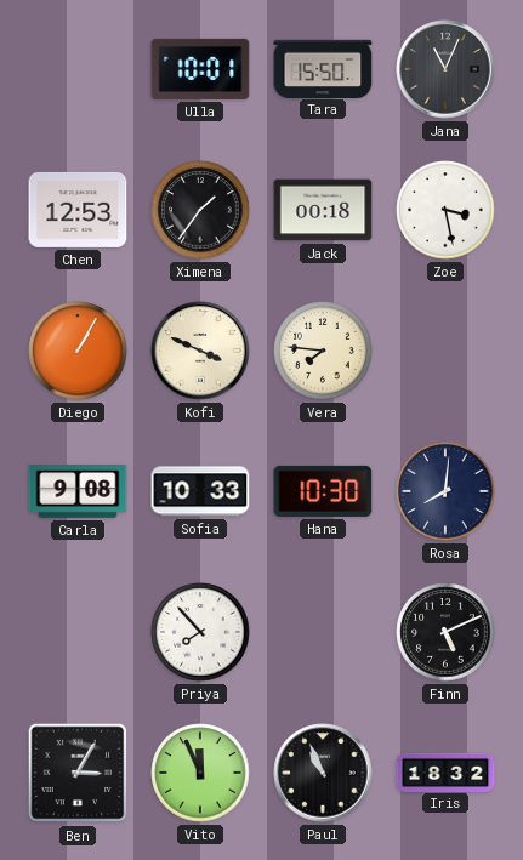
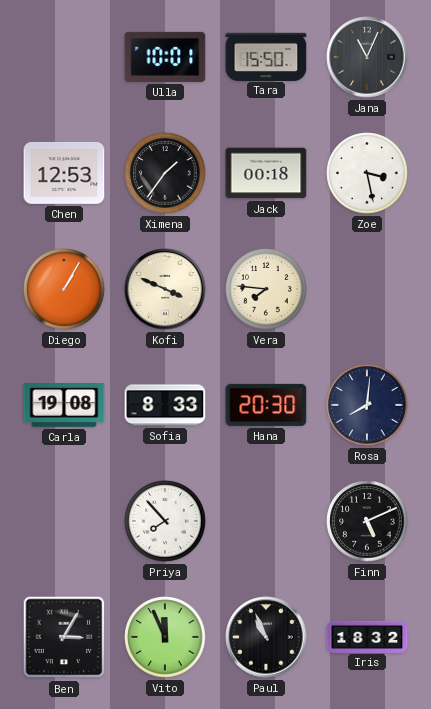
Carla: 9:08 -> 19:08
Sofia: 10:33 -> 8:33
Hana: 10:30 -> 20:30
